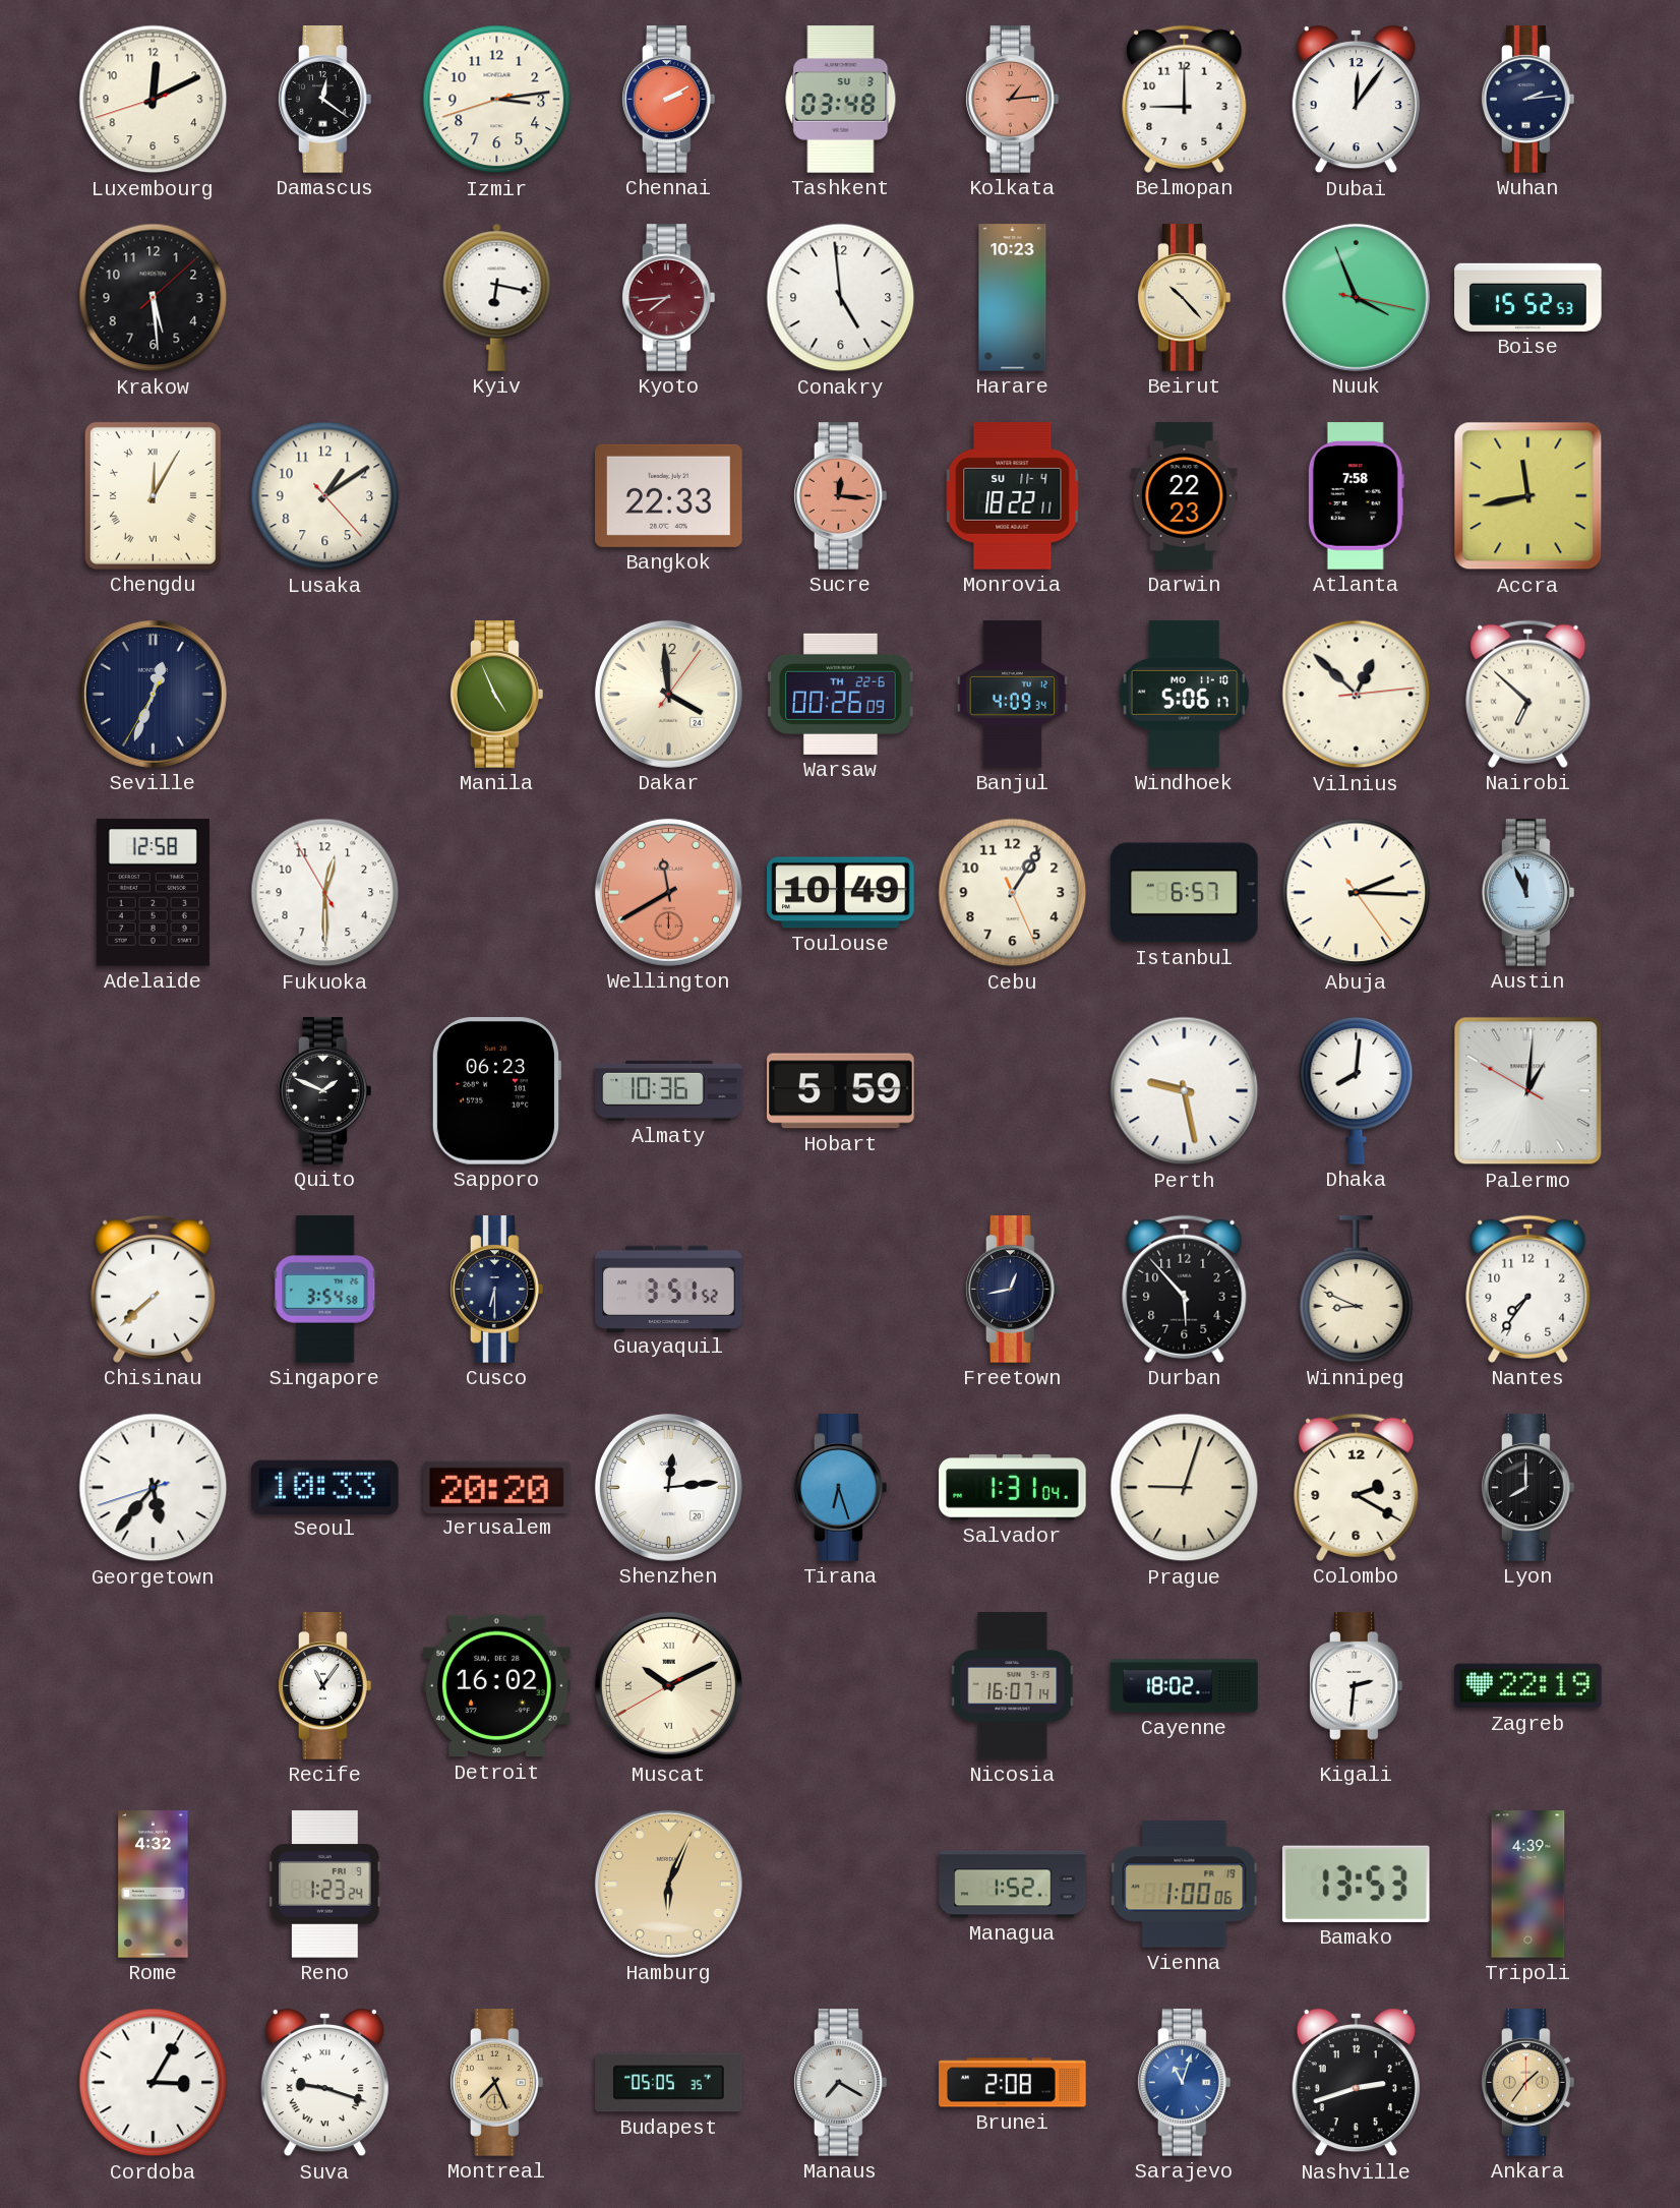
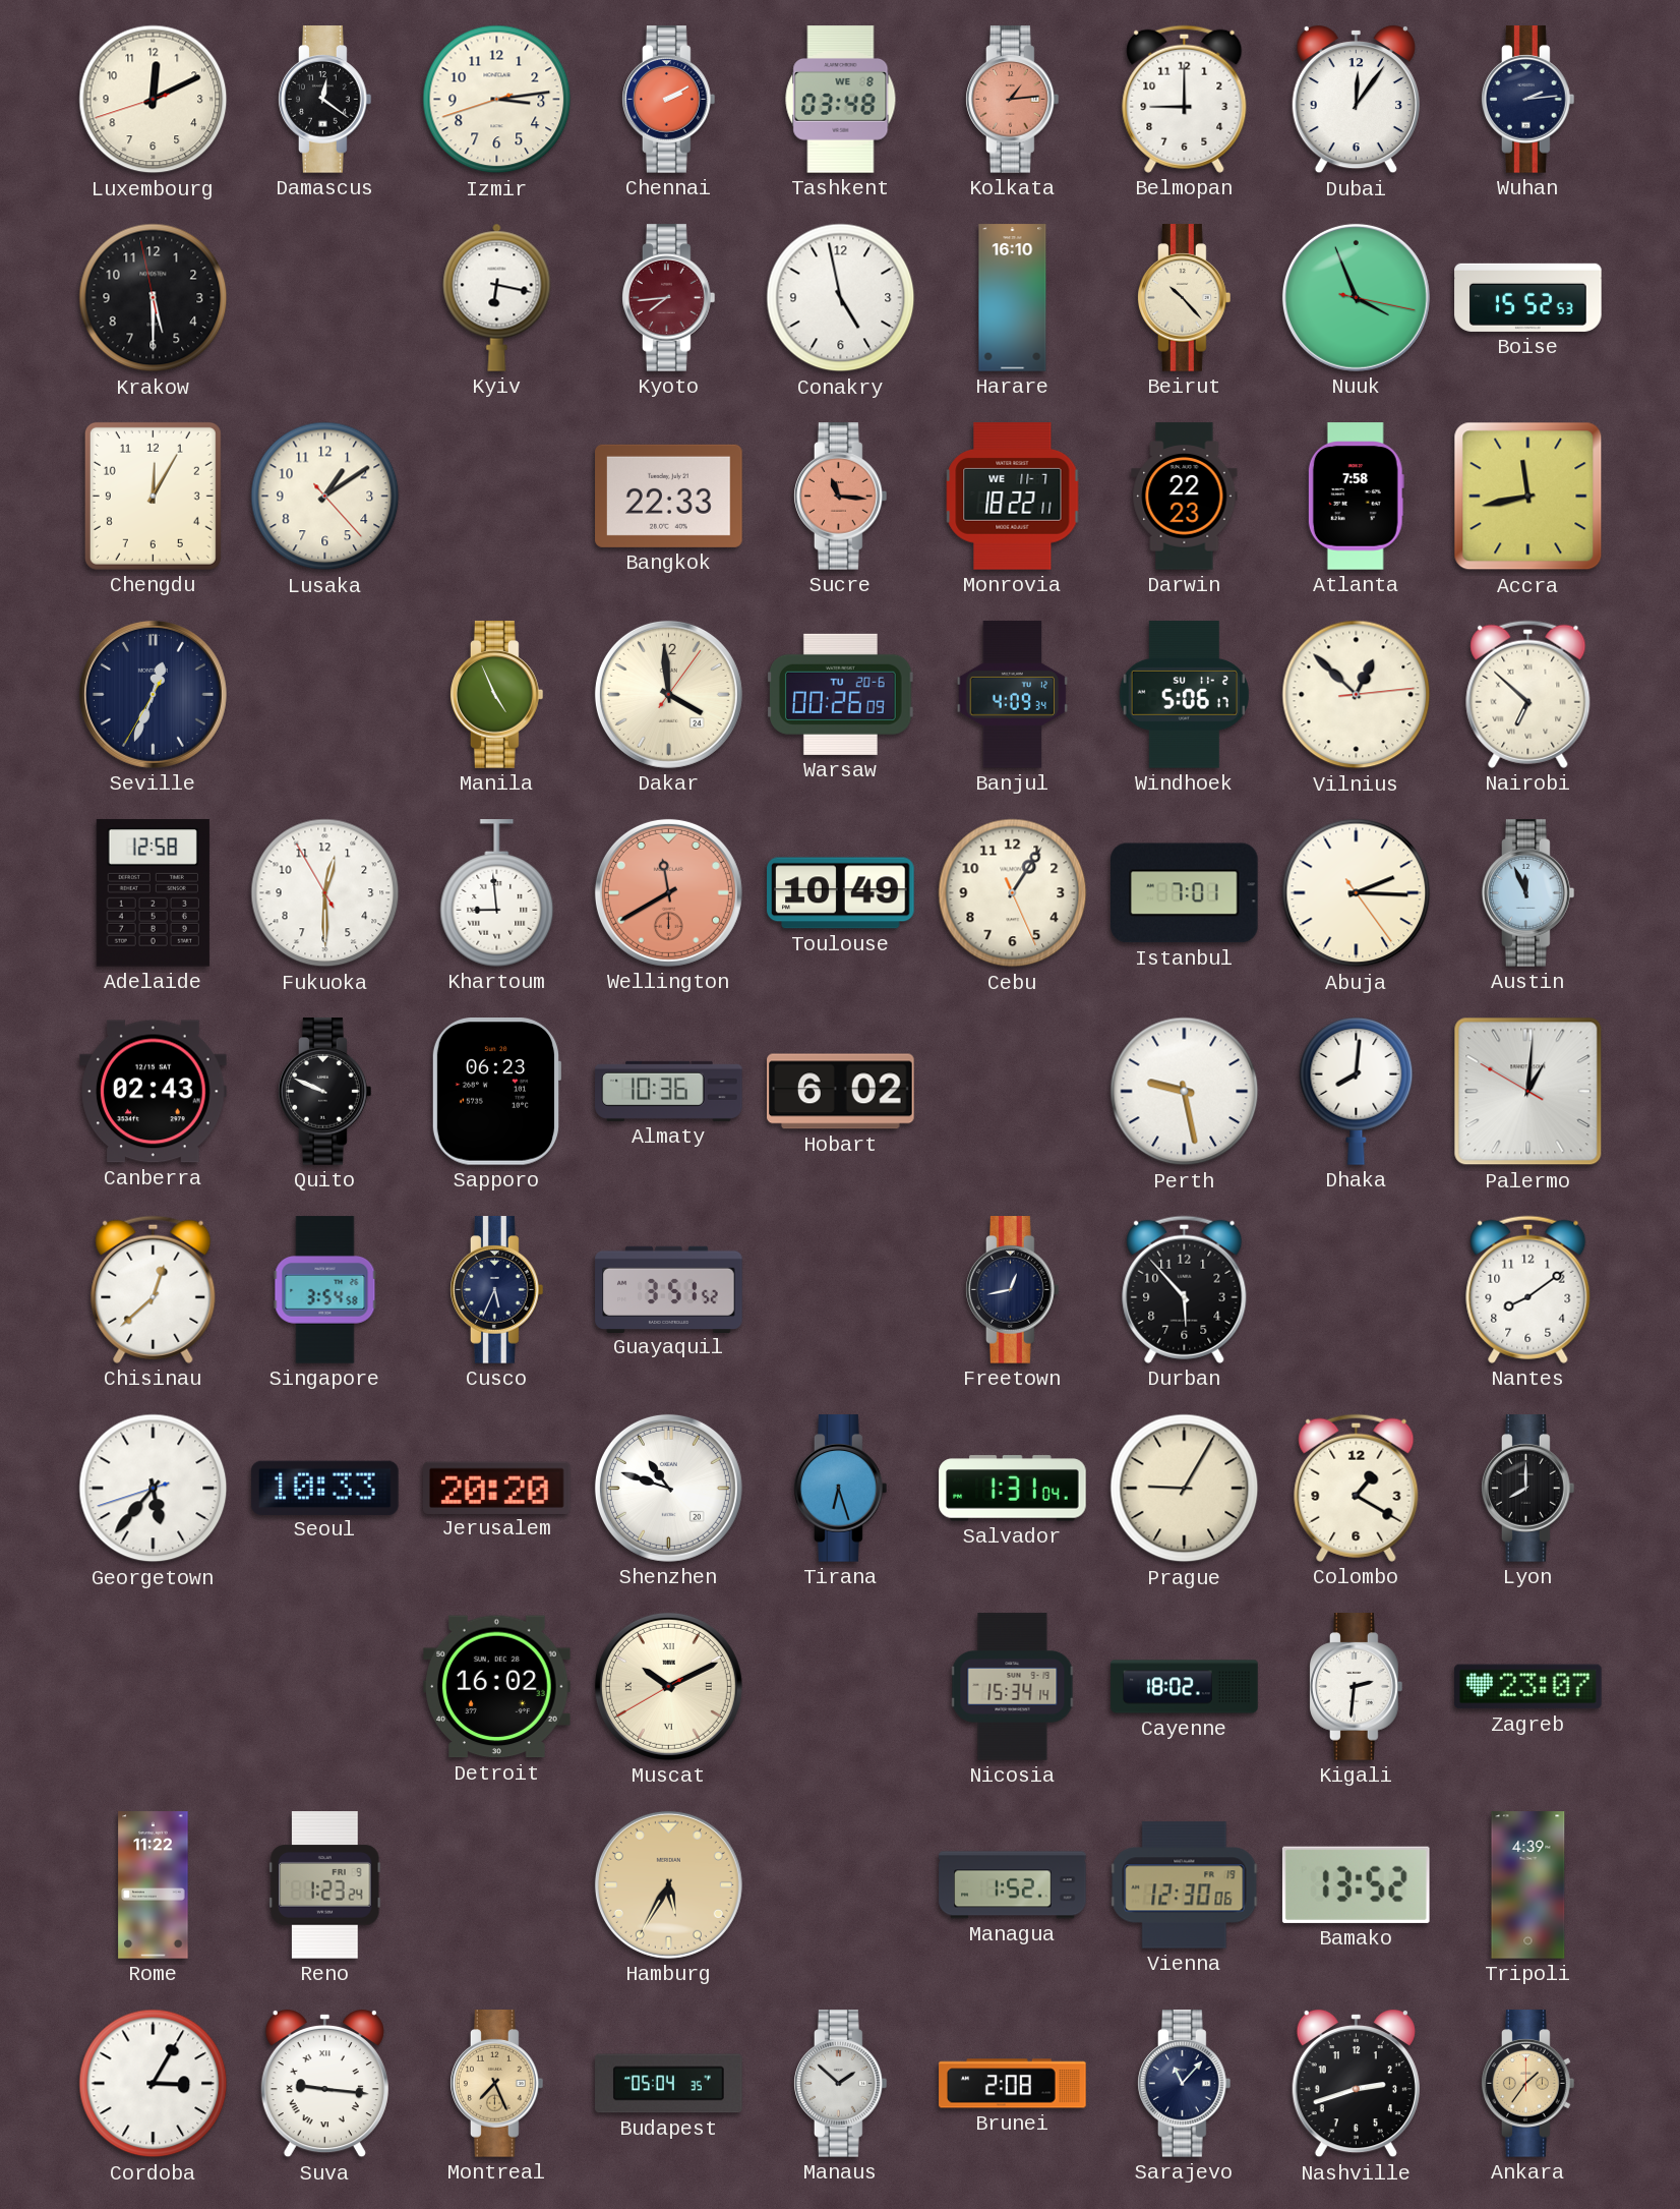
Tashkent date: SU 3 -> WE 8
Krakow: 5:29:08 -> 5:29:58
Conakry: 4:59 -> 4:58
Harare: 10:23 -> 16:10
Chengdu numerals: Roman -> Arabic
Sucre: 12:16 -> 11:16
Monrovia date: SU 11-4 -> WE 11-7
Warsaw date: TH 22-6 -> TU 20-6
Windhoek date: MO 11-10 -> SU 11-2
Khartoum: none -> 8:59
Istanbul: 6:57 -> 7:01
Canberra: none -> 02:43
Quito: 1:49 -> 9:49
Hobart: 5:59 -> 6:02
Chisinau: 7:38 -> 12:38
Cusco: 6:30 -> 5:34
Winnipeg: 8:49 -> none
Nantes: 7:36 -> 8:09
Shenzhen: 12:14 -> 10:48
Prague: 9:03 -> 9:05
Colombo: 2:20 -> 1:20
Recife: 11:06 -> none
Nicosia: 16:07 -> 15:34
Zagreb: 22:19 -> 23:07
Rome: 4:32 -> 11:22
Hamburg: 6:04 -> 5:35
Vienna: 1:00 -> 12:30
Bamako: 13:53 -> 13:52
Suva: 9:18 -> 9:16
Budapest: 05:05 -> 05:04
Manaus: 7:20 -> 1:52
Sarajevo: 11:03 -> 11:07
Sarajevo dial: blue -> navy
